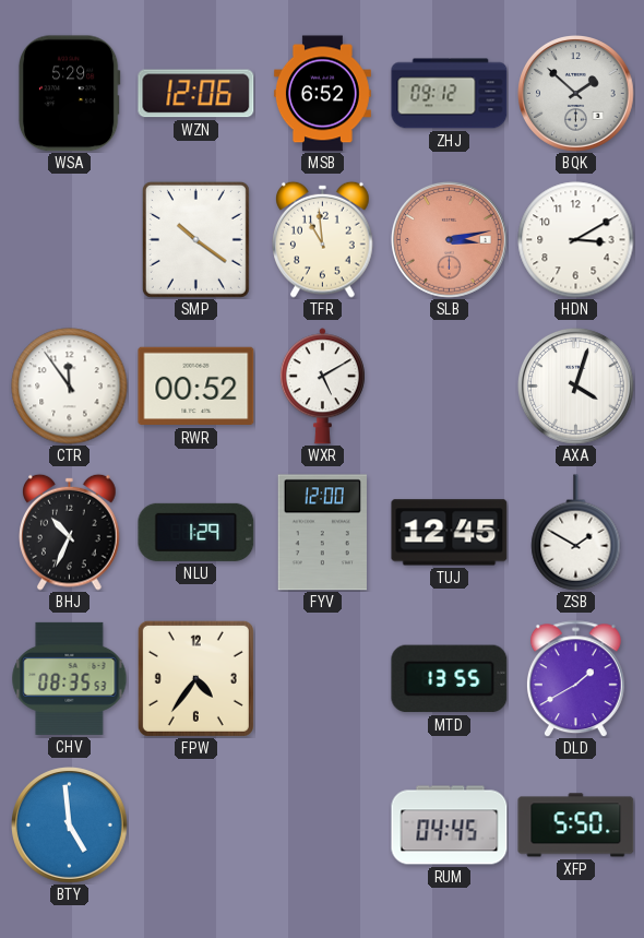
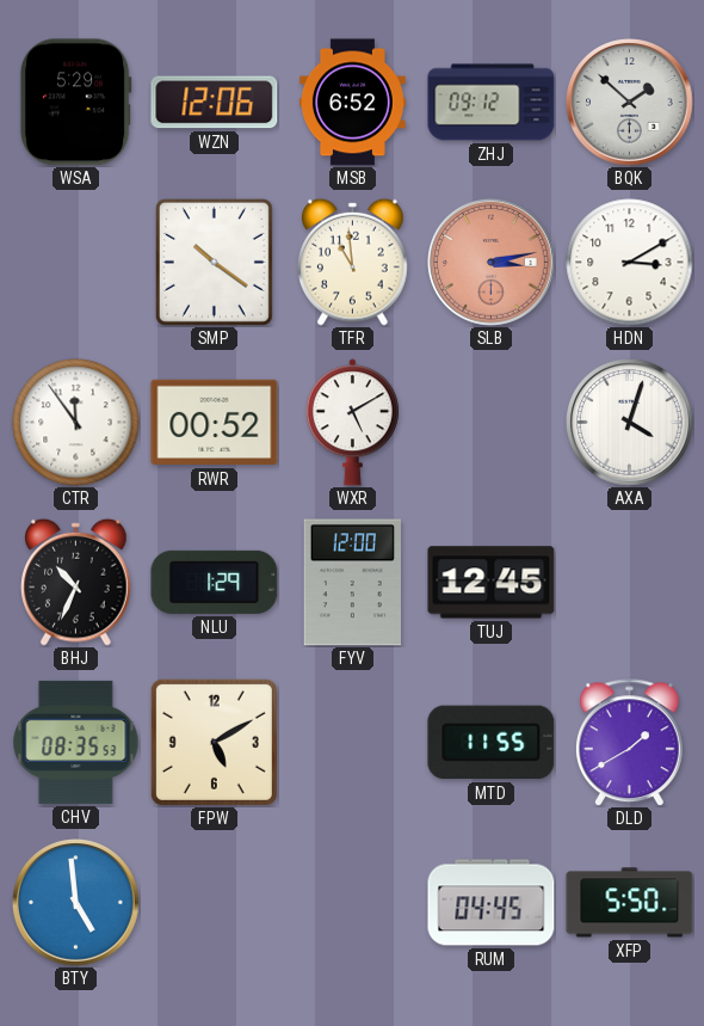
ZSB: 1:50 -> none
FPW: 4:36 -> 5:10
MTD: 13:55 -> 11:55
